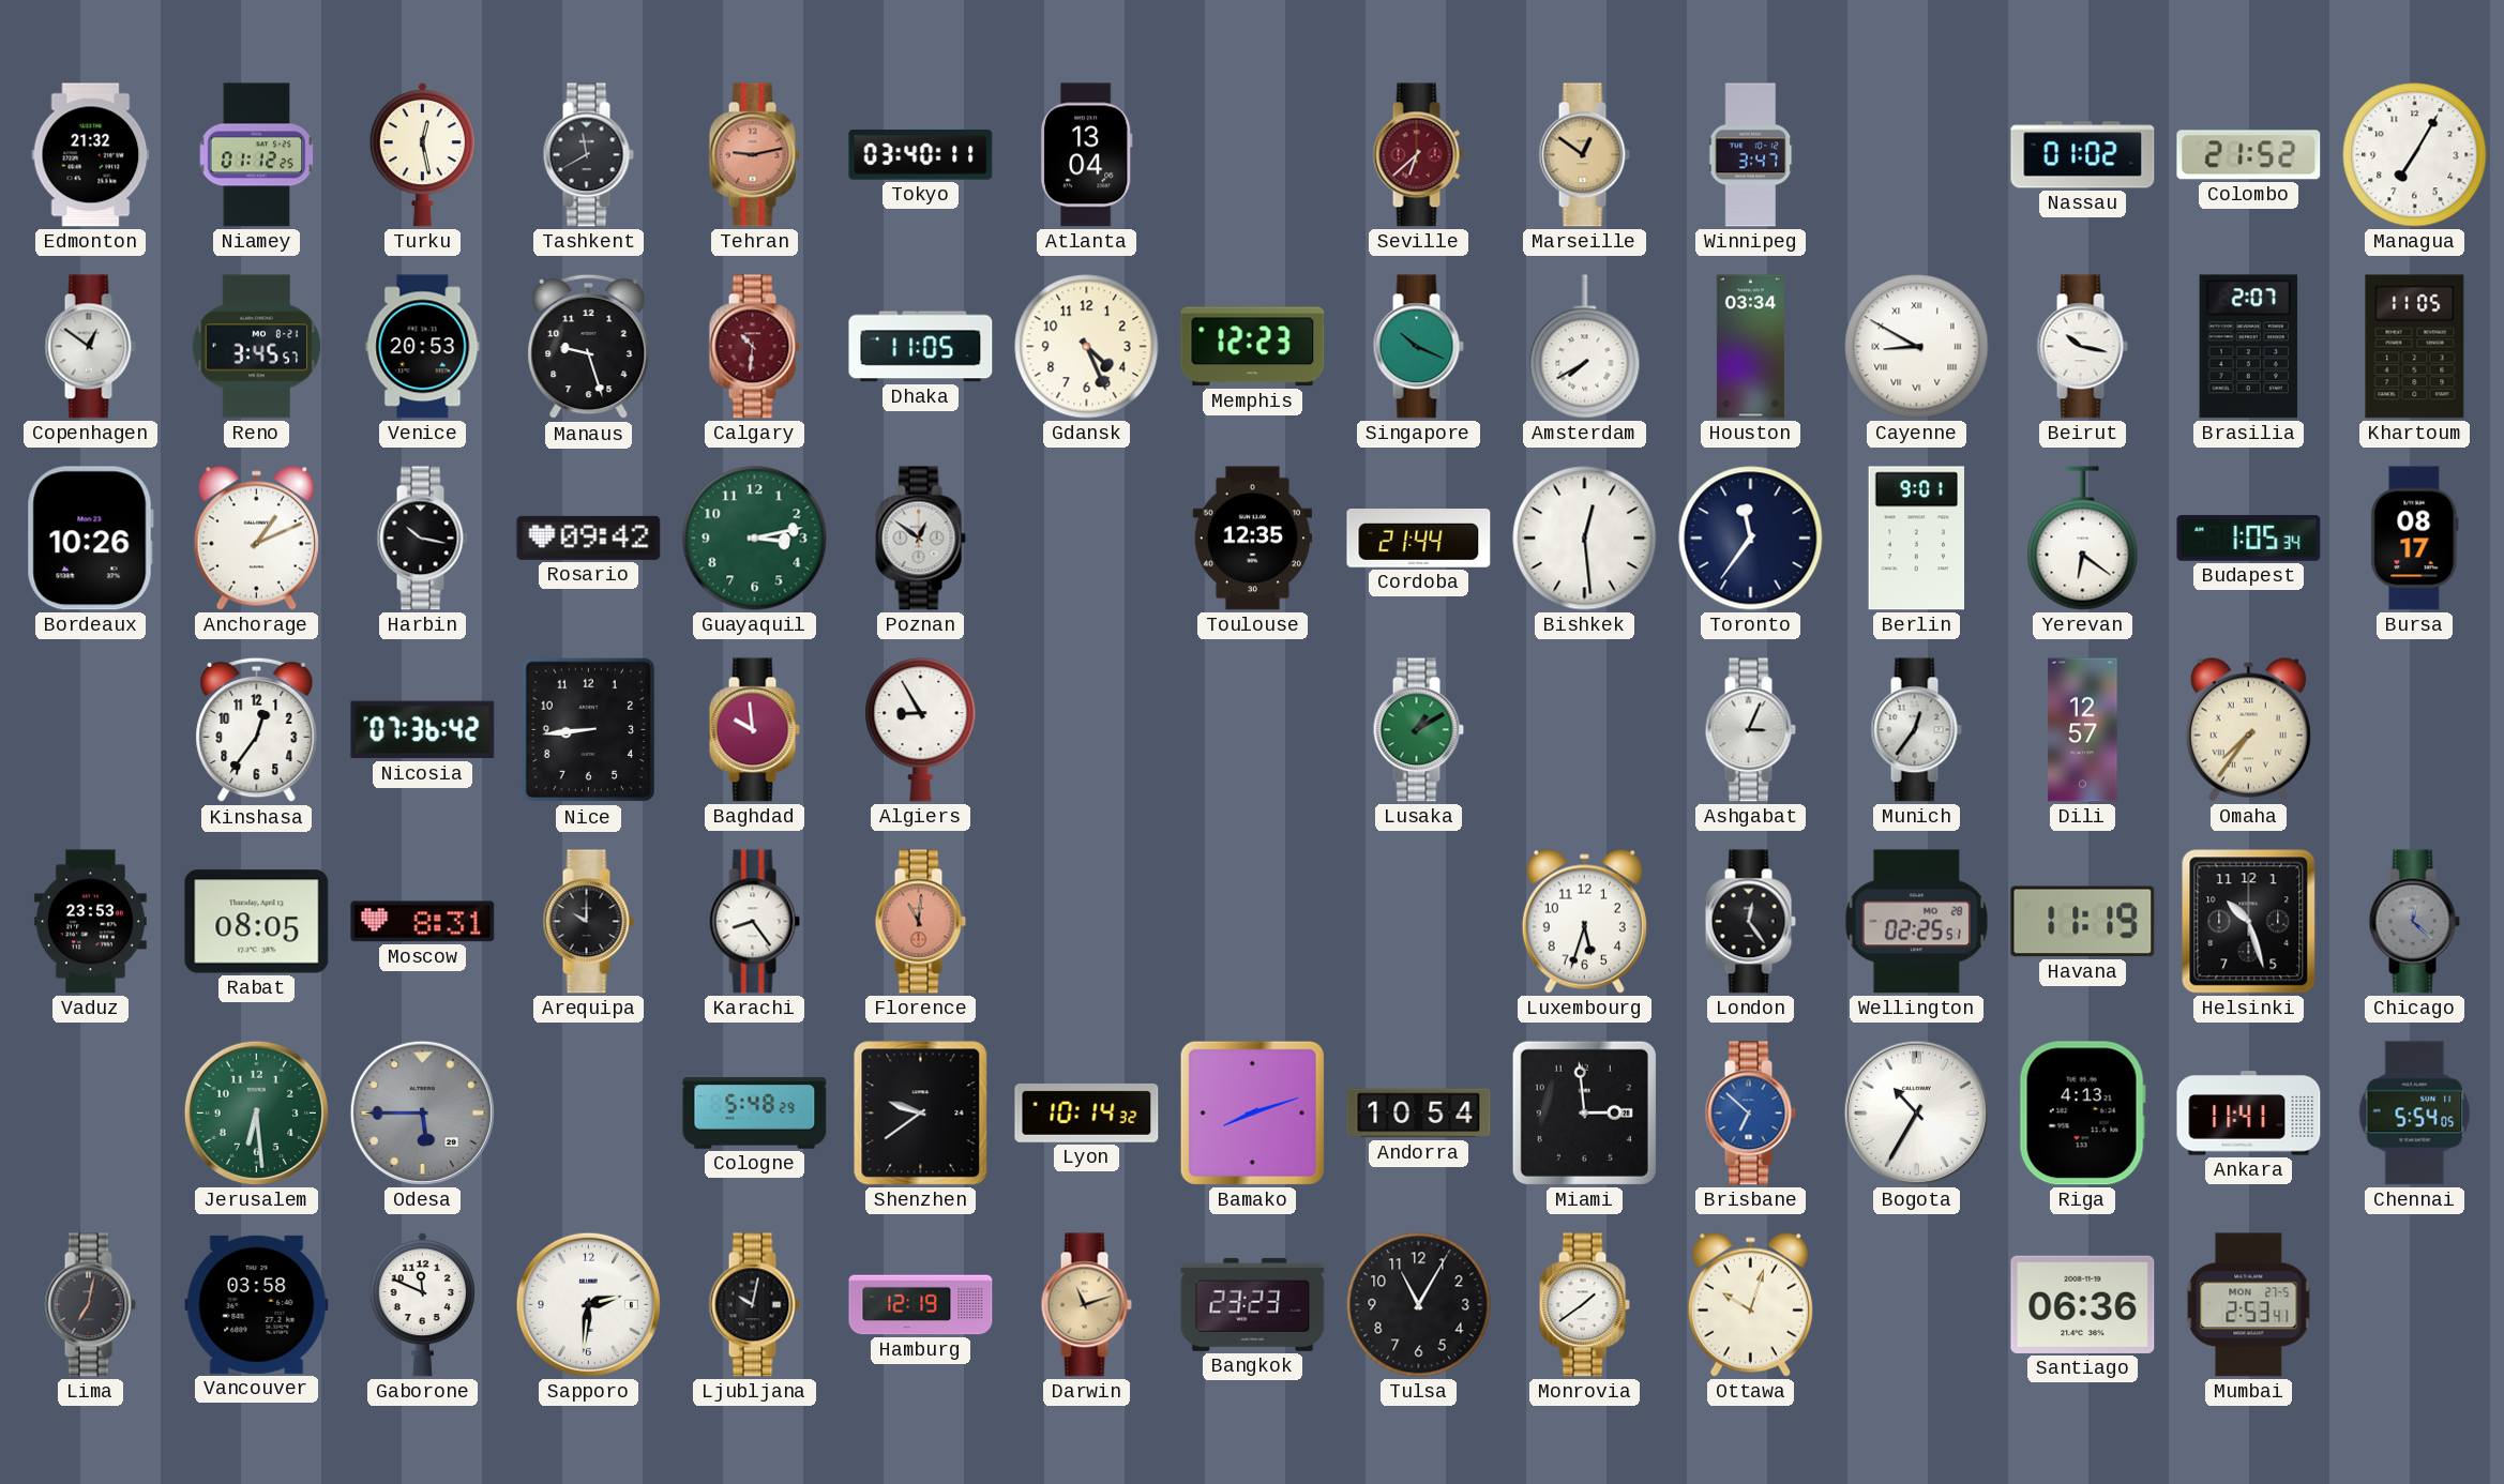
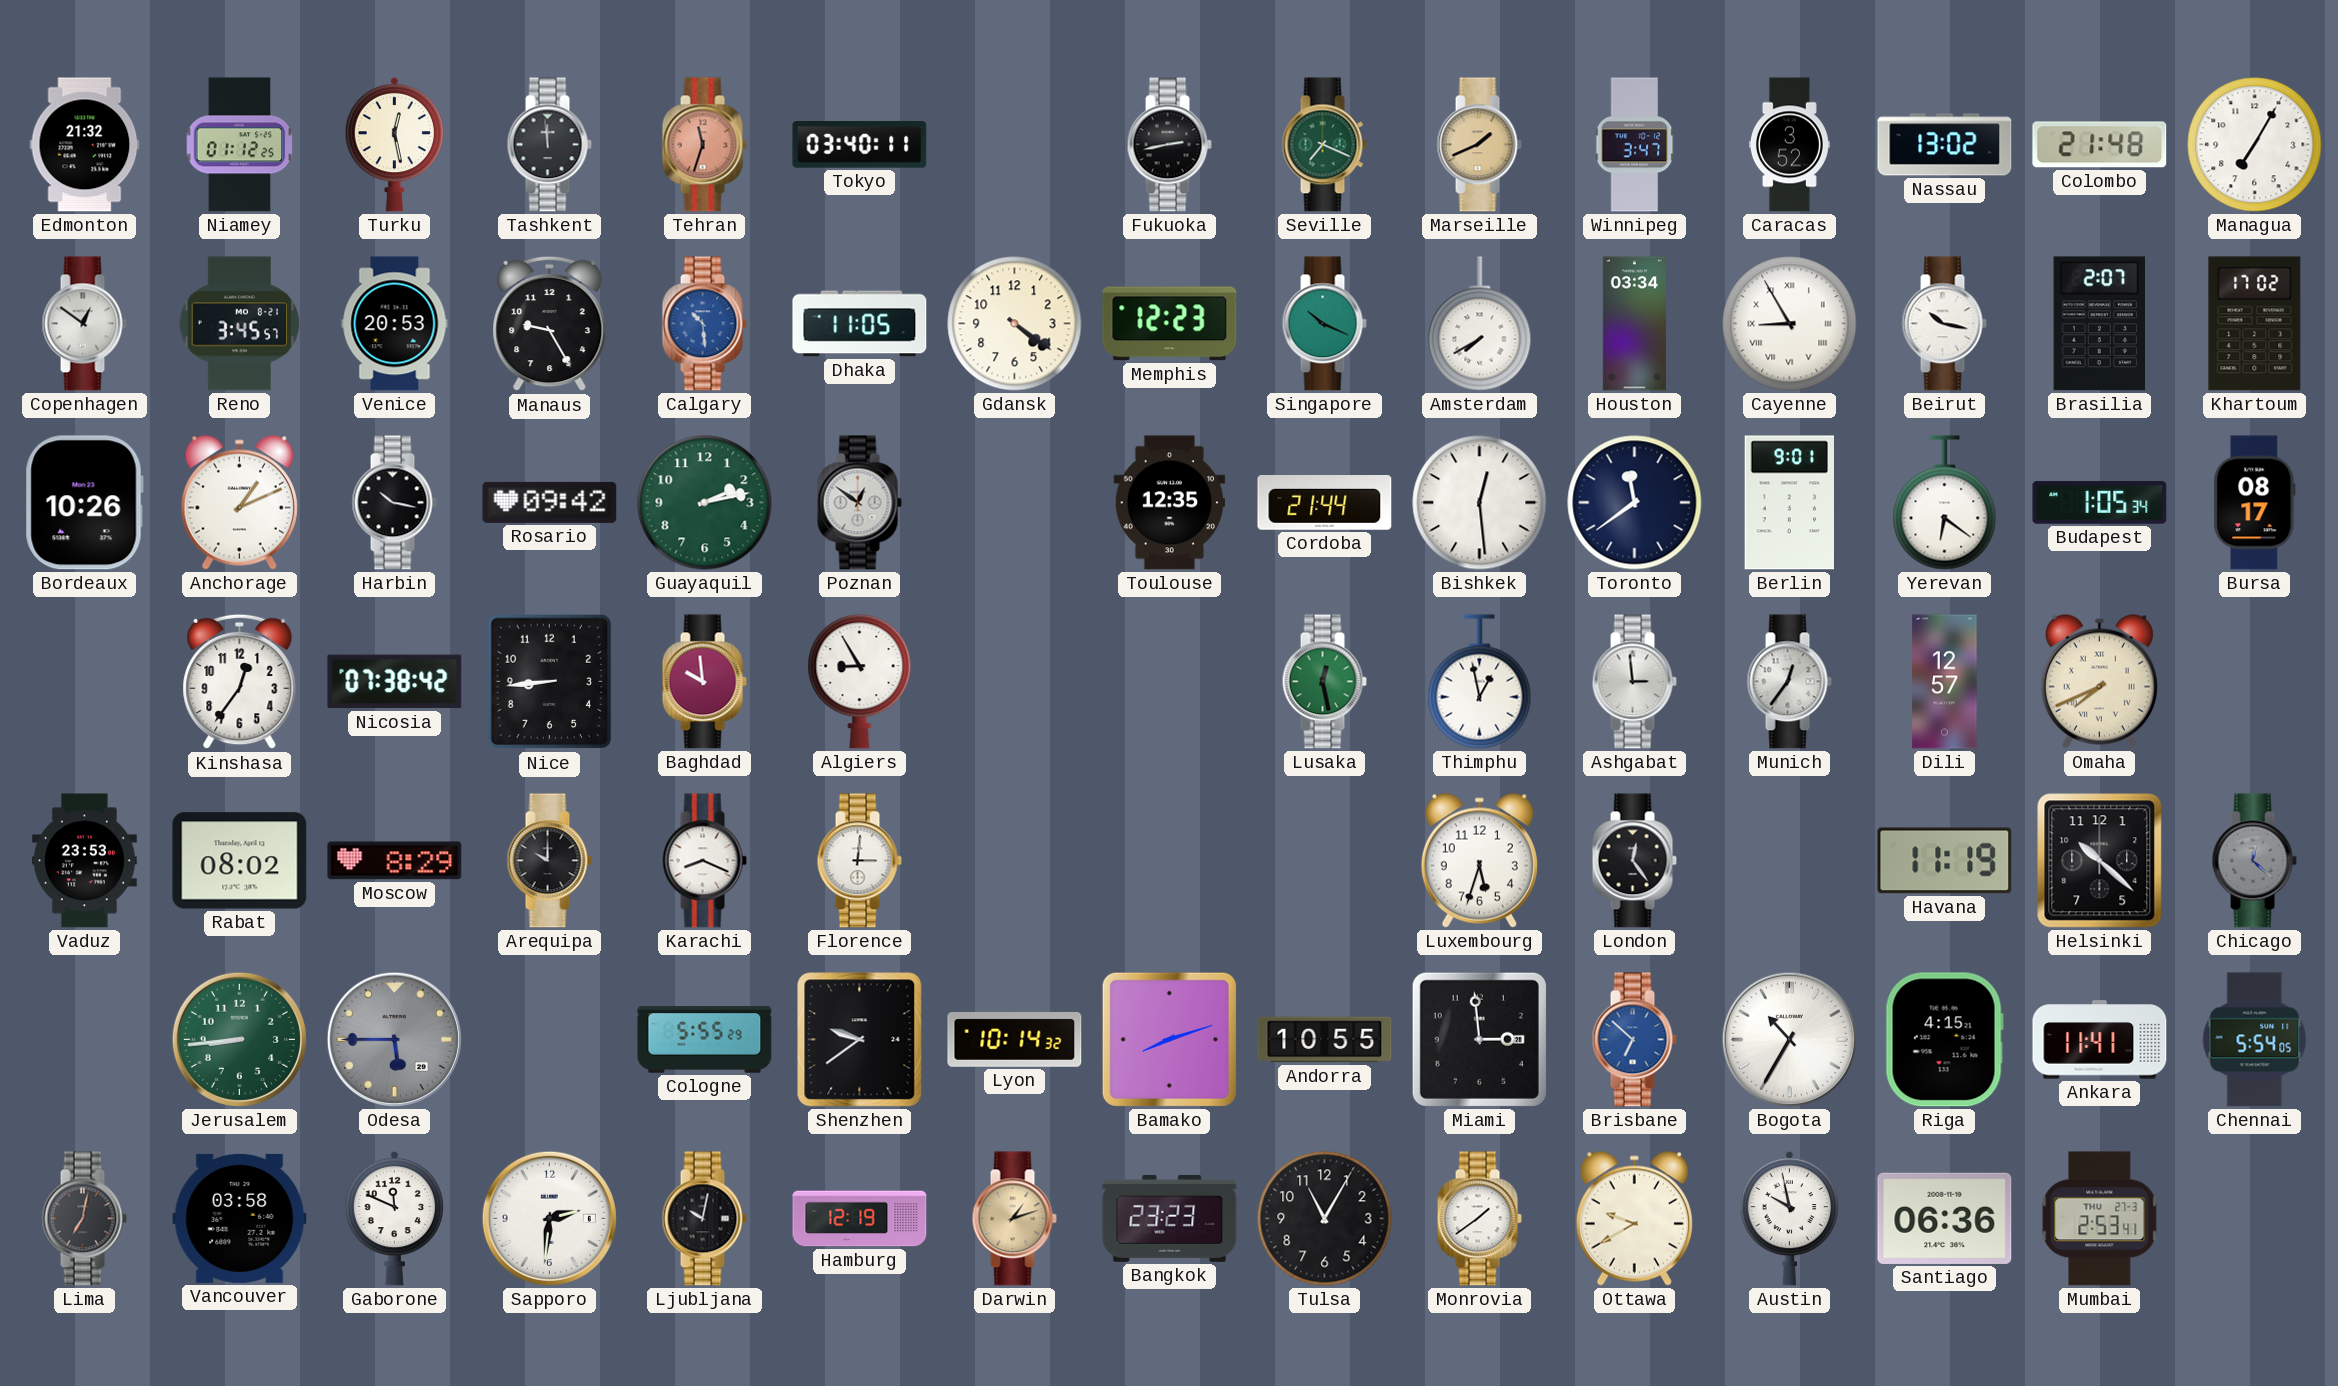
Tashkent: 11:40 -> 11:59
Tehran: 9:13 -> 11:33
Atlanta: 13:04 -> none
Fukuoka: none -> 2:43
Seville: 6:38 -> 7:19
Seville dial: burgundy -> green
Marseille: 12:51 -> 1:41
Caracas: none -> 3:52
Nassau: 01:02 -> 13:02
Colombo: 21:52 -> 21:48
Manaus: 9:27 -> 9:25
Calgary: 10:31 -> 10:29
Calgary dial: burgundy -> blue
Gdansk: 4:26 -> 4:21
Cayenne: 8:50 -> 8:55
Khartoum: 11:05 -> 17:02
Guayaquil: 3:13 -> 2:13
Toronto: 11:36 -> 11:39
Nicosia: 07:36 -> 07:38
Lusaka: 1:10 -> 12:28
Thimphu: none -> 12:58
Ashgabat: 3:04 -> 2:59
Omaha: 7:36 -> 7:41
Rabat: 08:05 -> 08:02
Moscow: 8:31 -> 8:29
Karachi: 8:24 -> 8:19
Florence: 11:01 -> 3:01
Florence dial: salmon -> white
Wellington: 02:25 -> none
Helsinki: 10:27 -> 10:22
Jerusalem: 6:29 -> 8:44
Cologne: 5:48 -> 5:55
Andorra: 10:54 -> 10:55
Riga: 4:13 -> 4:15
Darwin: 11:12 -> 1:12
Ottawa: 10:03 -> 9:40
Austin: none -> 9:58
Mumbai date: MON 27-5 -> THU 27-3
